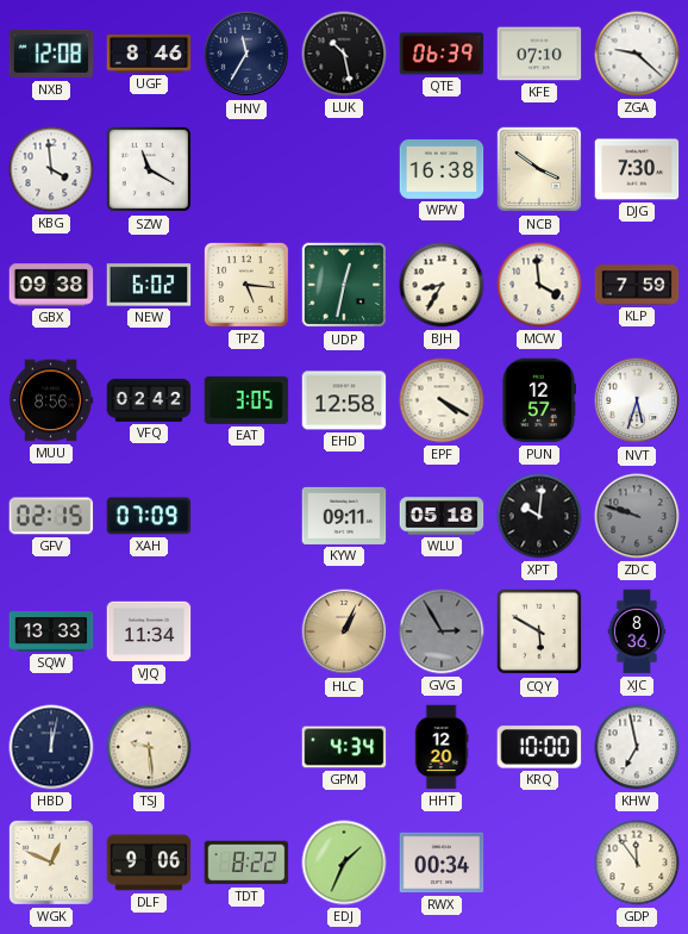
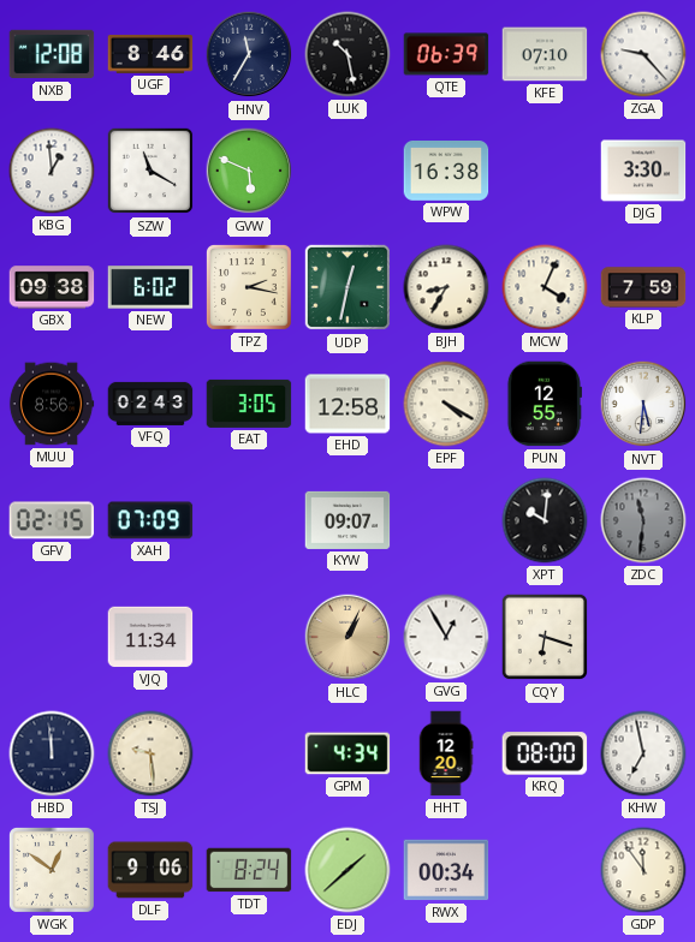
ZGA: 9:22 -> 9:23
KBG: 3:59 -> 12:59
GVW: none -> 5:49
NCB: 3:51 -> none
DJG: 7:30 -> 3:30
TPZ: 5:16 -> 2:17
MCW: 3:59 -> 4:04
VFQ: 02:42 -> 02:43
PUN: 12:57 -> 12:55
NVT: 5:33 -> 5:31
KYW: 09:11 -> 09:07
WLU: 05:18 -> none
ZDC: 9:48 -> 11:31
SQW: 13:33 -> none
GVG: 2:55 -> 12:55
GVG dial: grey -> white
CQY: 5:50 -> 6:18
XJC: 8:36 -> none
HBD: 12:02 -> 11:59
KRQ: 10:00 -> 08:00
WGK: 12:49 -> 12:51
TDT: 8:22 -> 8:24
EDJ: 1:34 -> 1:38
